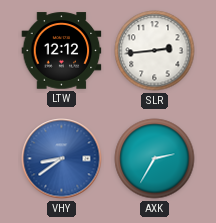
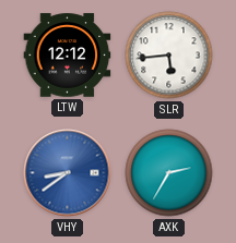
SLR: 2:44 -> 5:44
